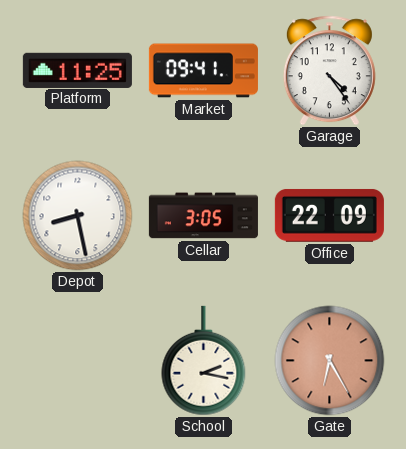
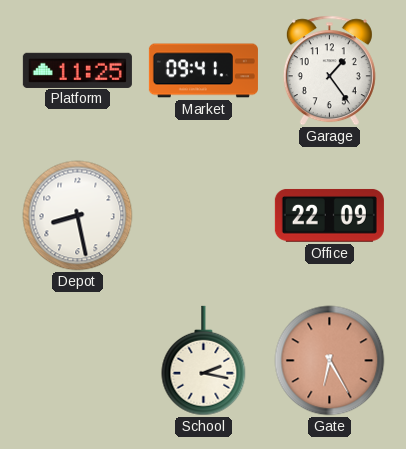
Garage: 4:24 -> 1:24
Cellar: 3:05 -> none
